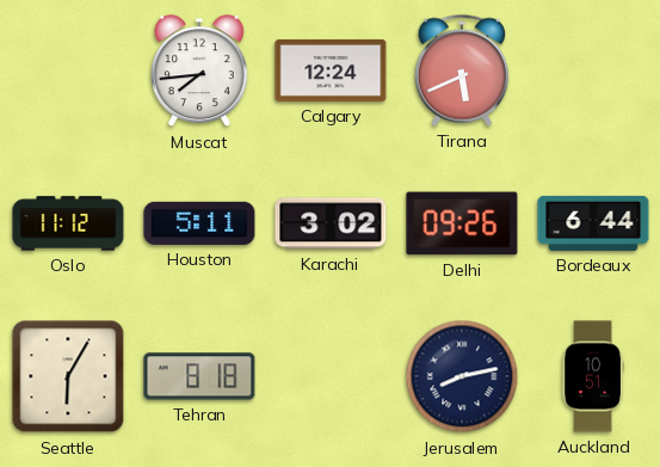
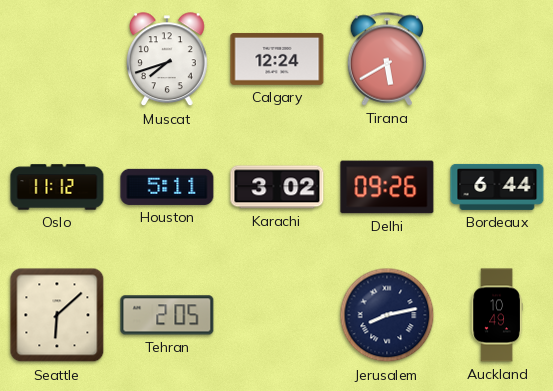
Muscat: 7:44 -> 7:42
Tirana: 5:41 -> 5:40
Seattle: 6:05 -> 6:08
Tehran: 8:18 -> 2:05
Auckland: 10:51 -> 10:49
